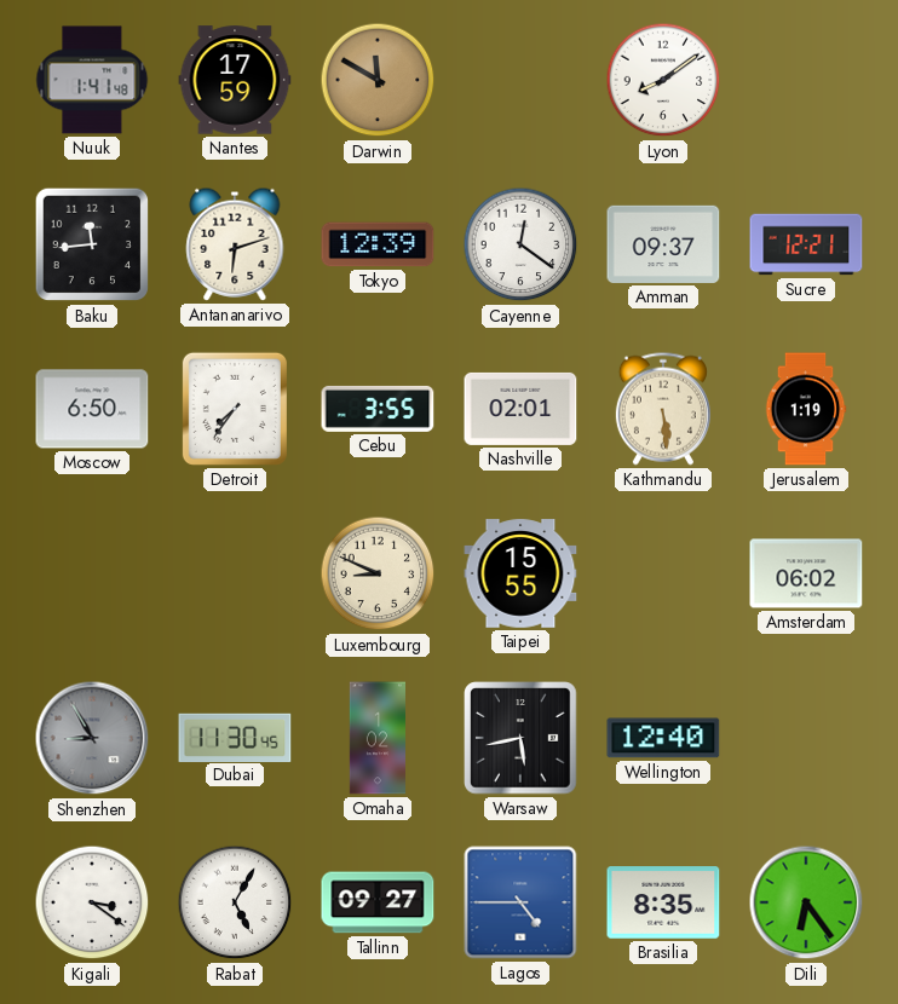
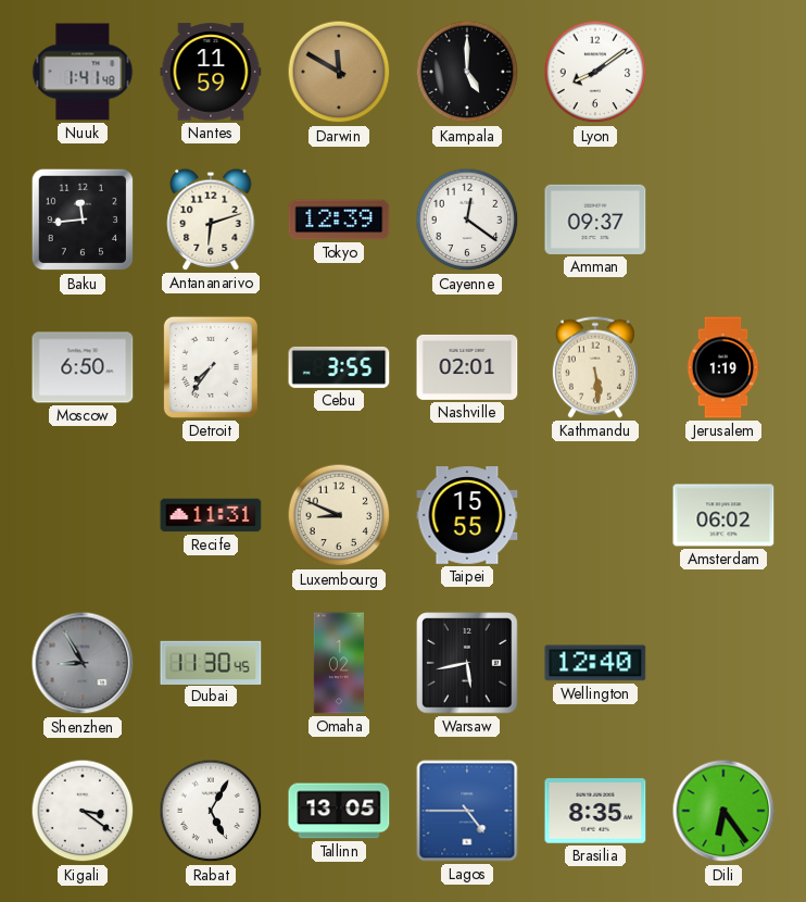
Nantes: 17:59 -> 11:59
Kampala: none -> 5:00
Sucre: 12:21 -> none
Recife: none -> 11:31
Tallinn: 09:27 -> 13:05
